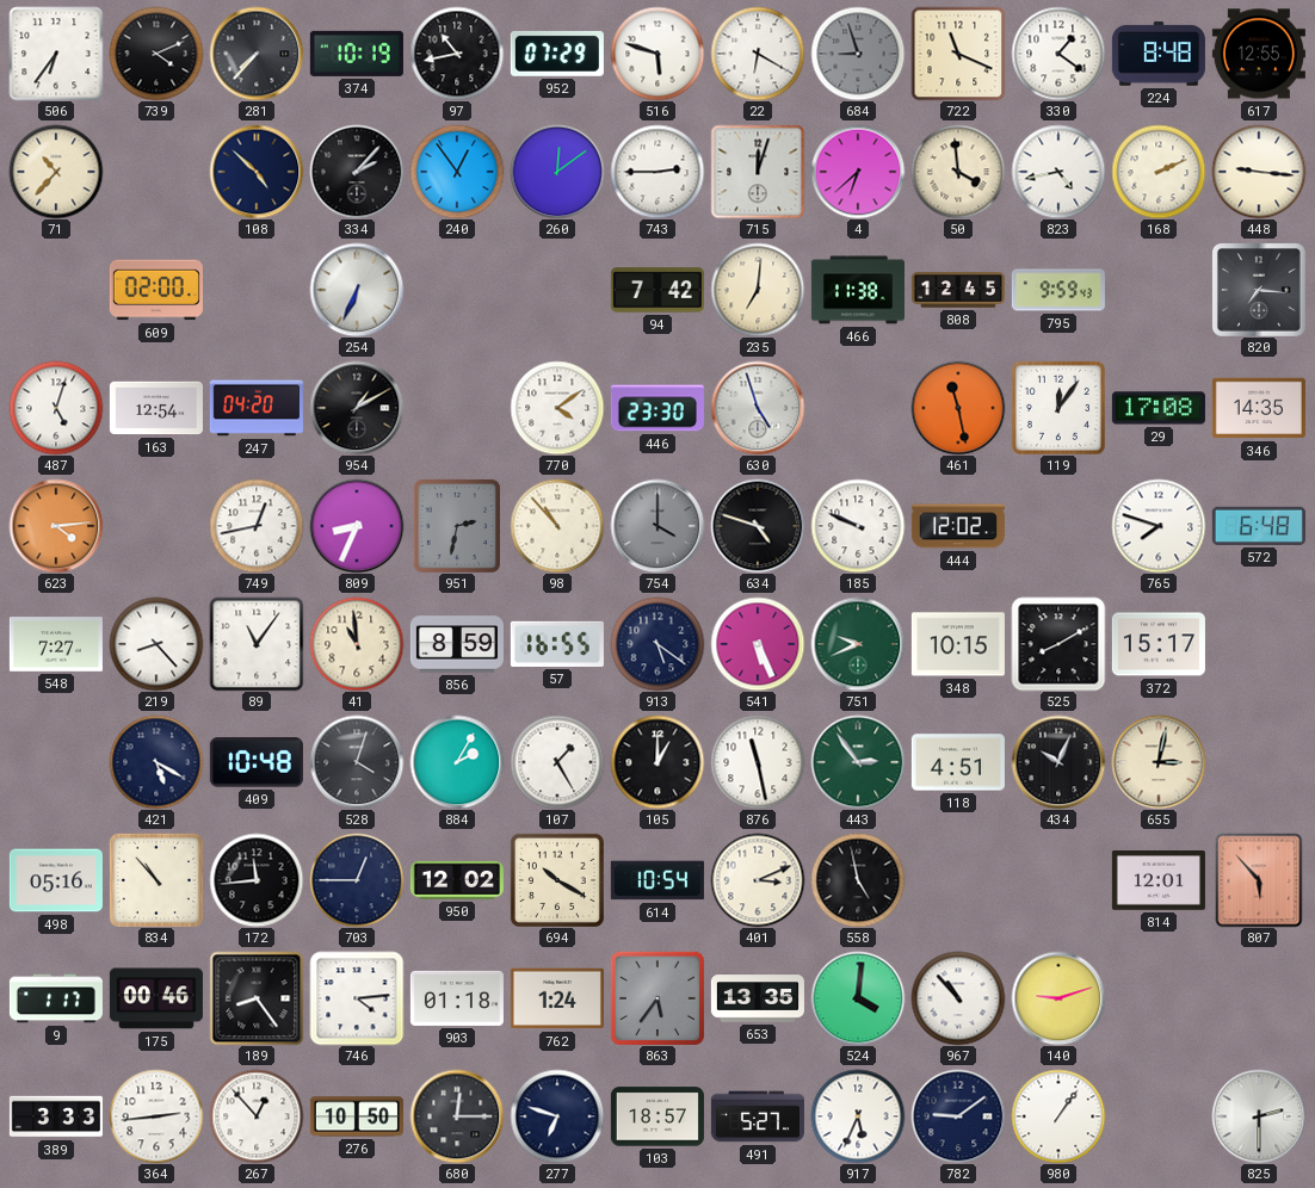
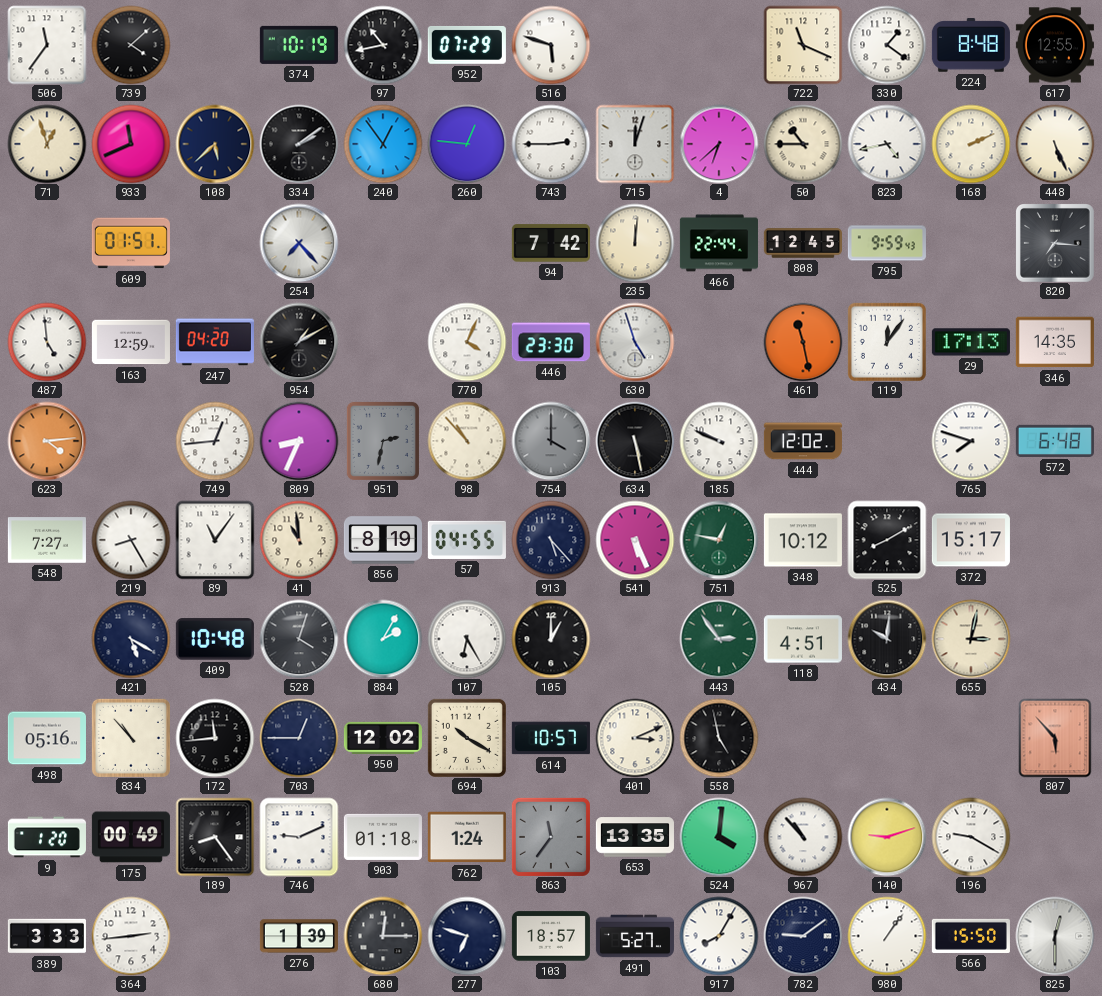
506: 6:36 -> 11:36
739: 4:11 -> 4:08
281: 7:37 -> none
22: 6:20 -> none
684: 8:57 -> none
71: 10:37 -> 12:57
933: none -> 11:41
108: 4:52 -> 5:38
334: 2:07 -> 2:09
260: 12:09 -> 12:46
50: 3:59 -> 10:45
448: 9:16 -> 5:26
609: 02:00 -> 01:51
254: 6:34 -> 7:23
235: 7:01 -> 12:01
466: 11:38 -> 22:44
487: 5:03 -> 4:59
163: 12:54 -> 12:59
770: 4:09 -> 4:04
29: 17:08 -> 17:13
749: 12:43 -> 12:44
634: 4:48 -> 5:28
219: 8:23 -> 8:25
856: 8:59 -> 8:19
57: 16:55 -> 04:55
913: 5:21 -> 5:23
751: 9:41 -> 12:47
348: 10:15 -> 10:12
107: 1:25 -> 6:25
876: 11:28 -> none
434: 10:04 -> 10:01
614: 10:54 -> 10:57
814: 12:01 -> none
9: 1:17 -> 1:20
175: 00:46 -> 00:49
746: 4:14 -> 9:11
863: 5:36 -> 11:36
196: none -> 9:20
267: 12:53 -> none
276: 10:50 -> 1:39
917: 5:34 -> 8:05
566: none -> 15:50
825: 2:30 -> 12:30
